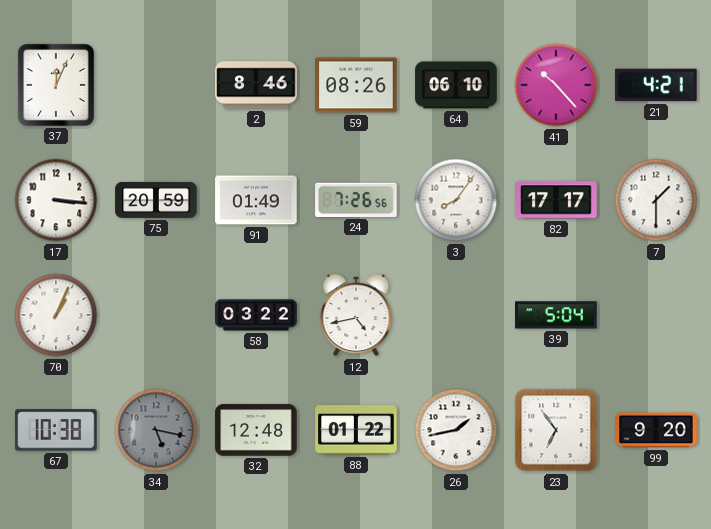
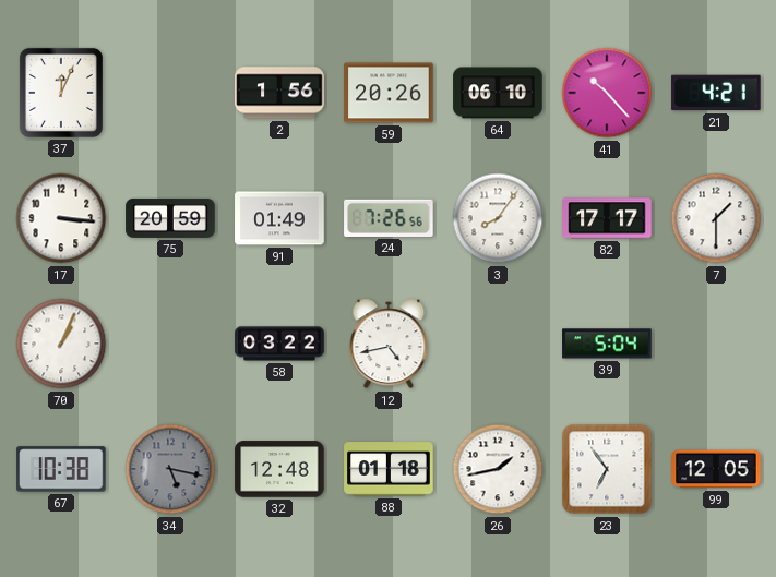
2: 8:46 -> 1:56
59: 08:26 -> 20:26
88: 01:22 -> 01:18
99: 9:20 -> 12:05
